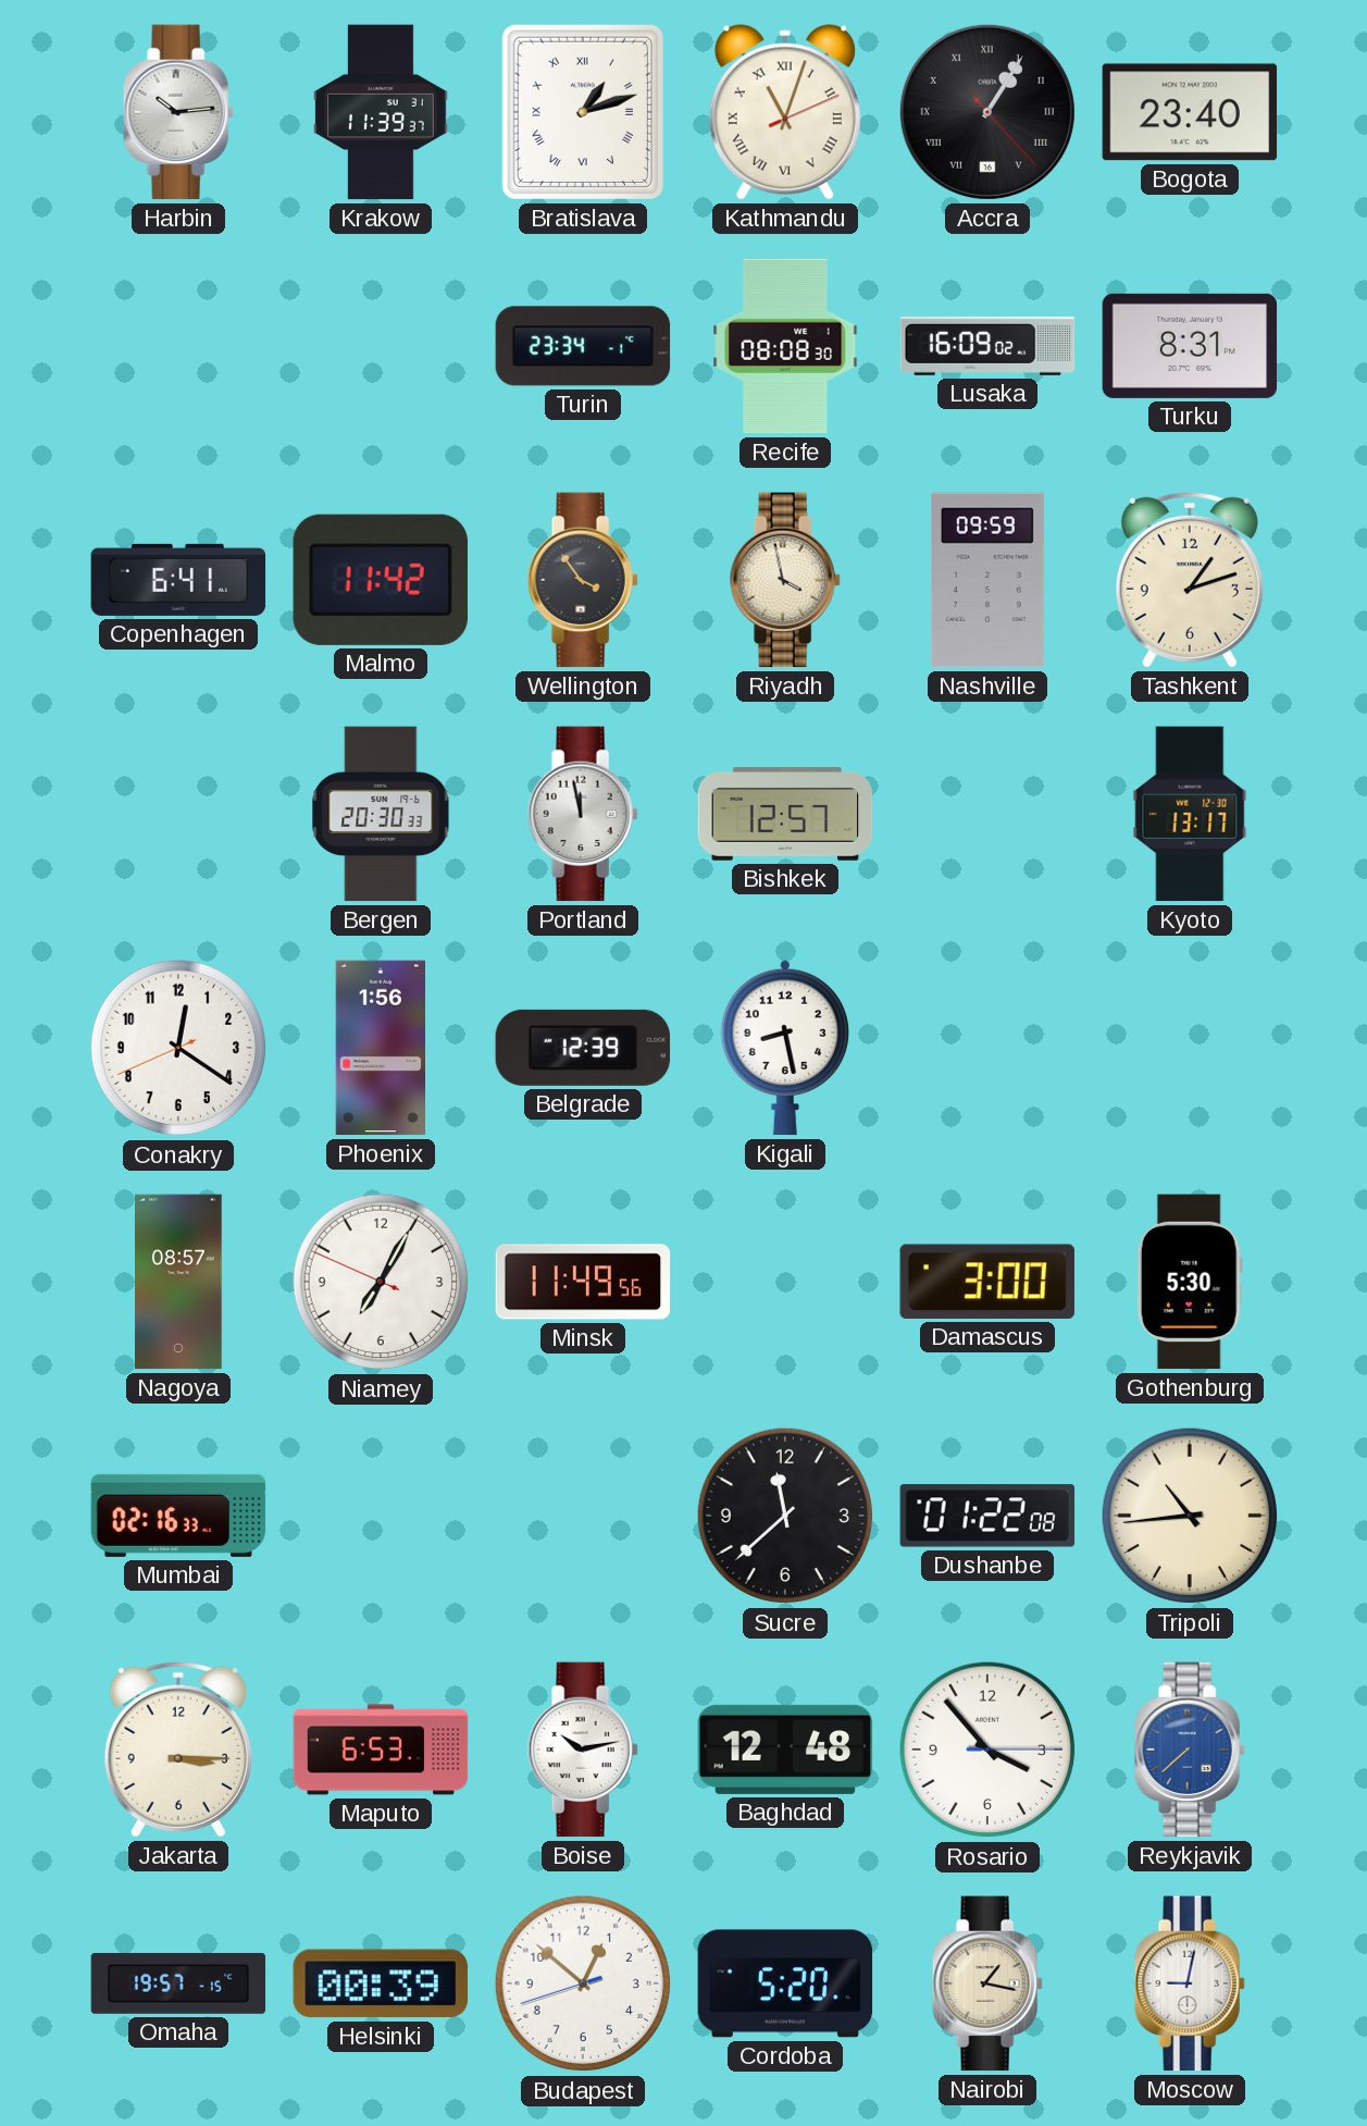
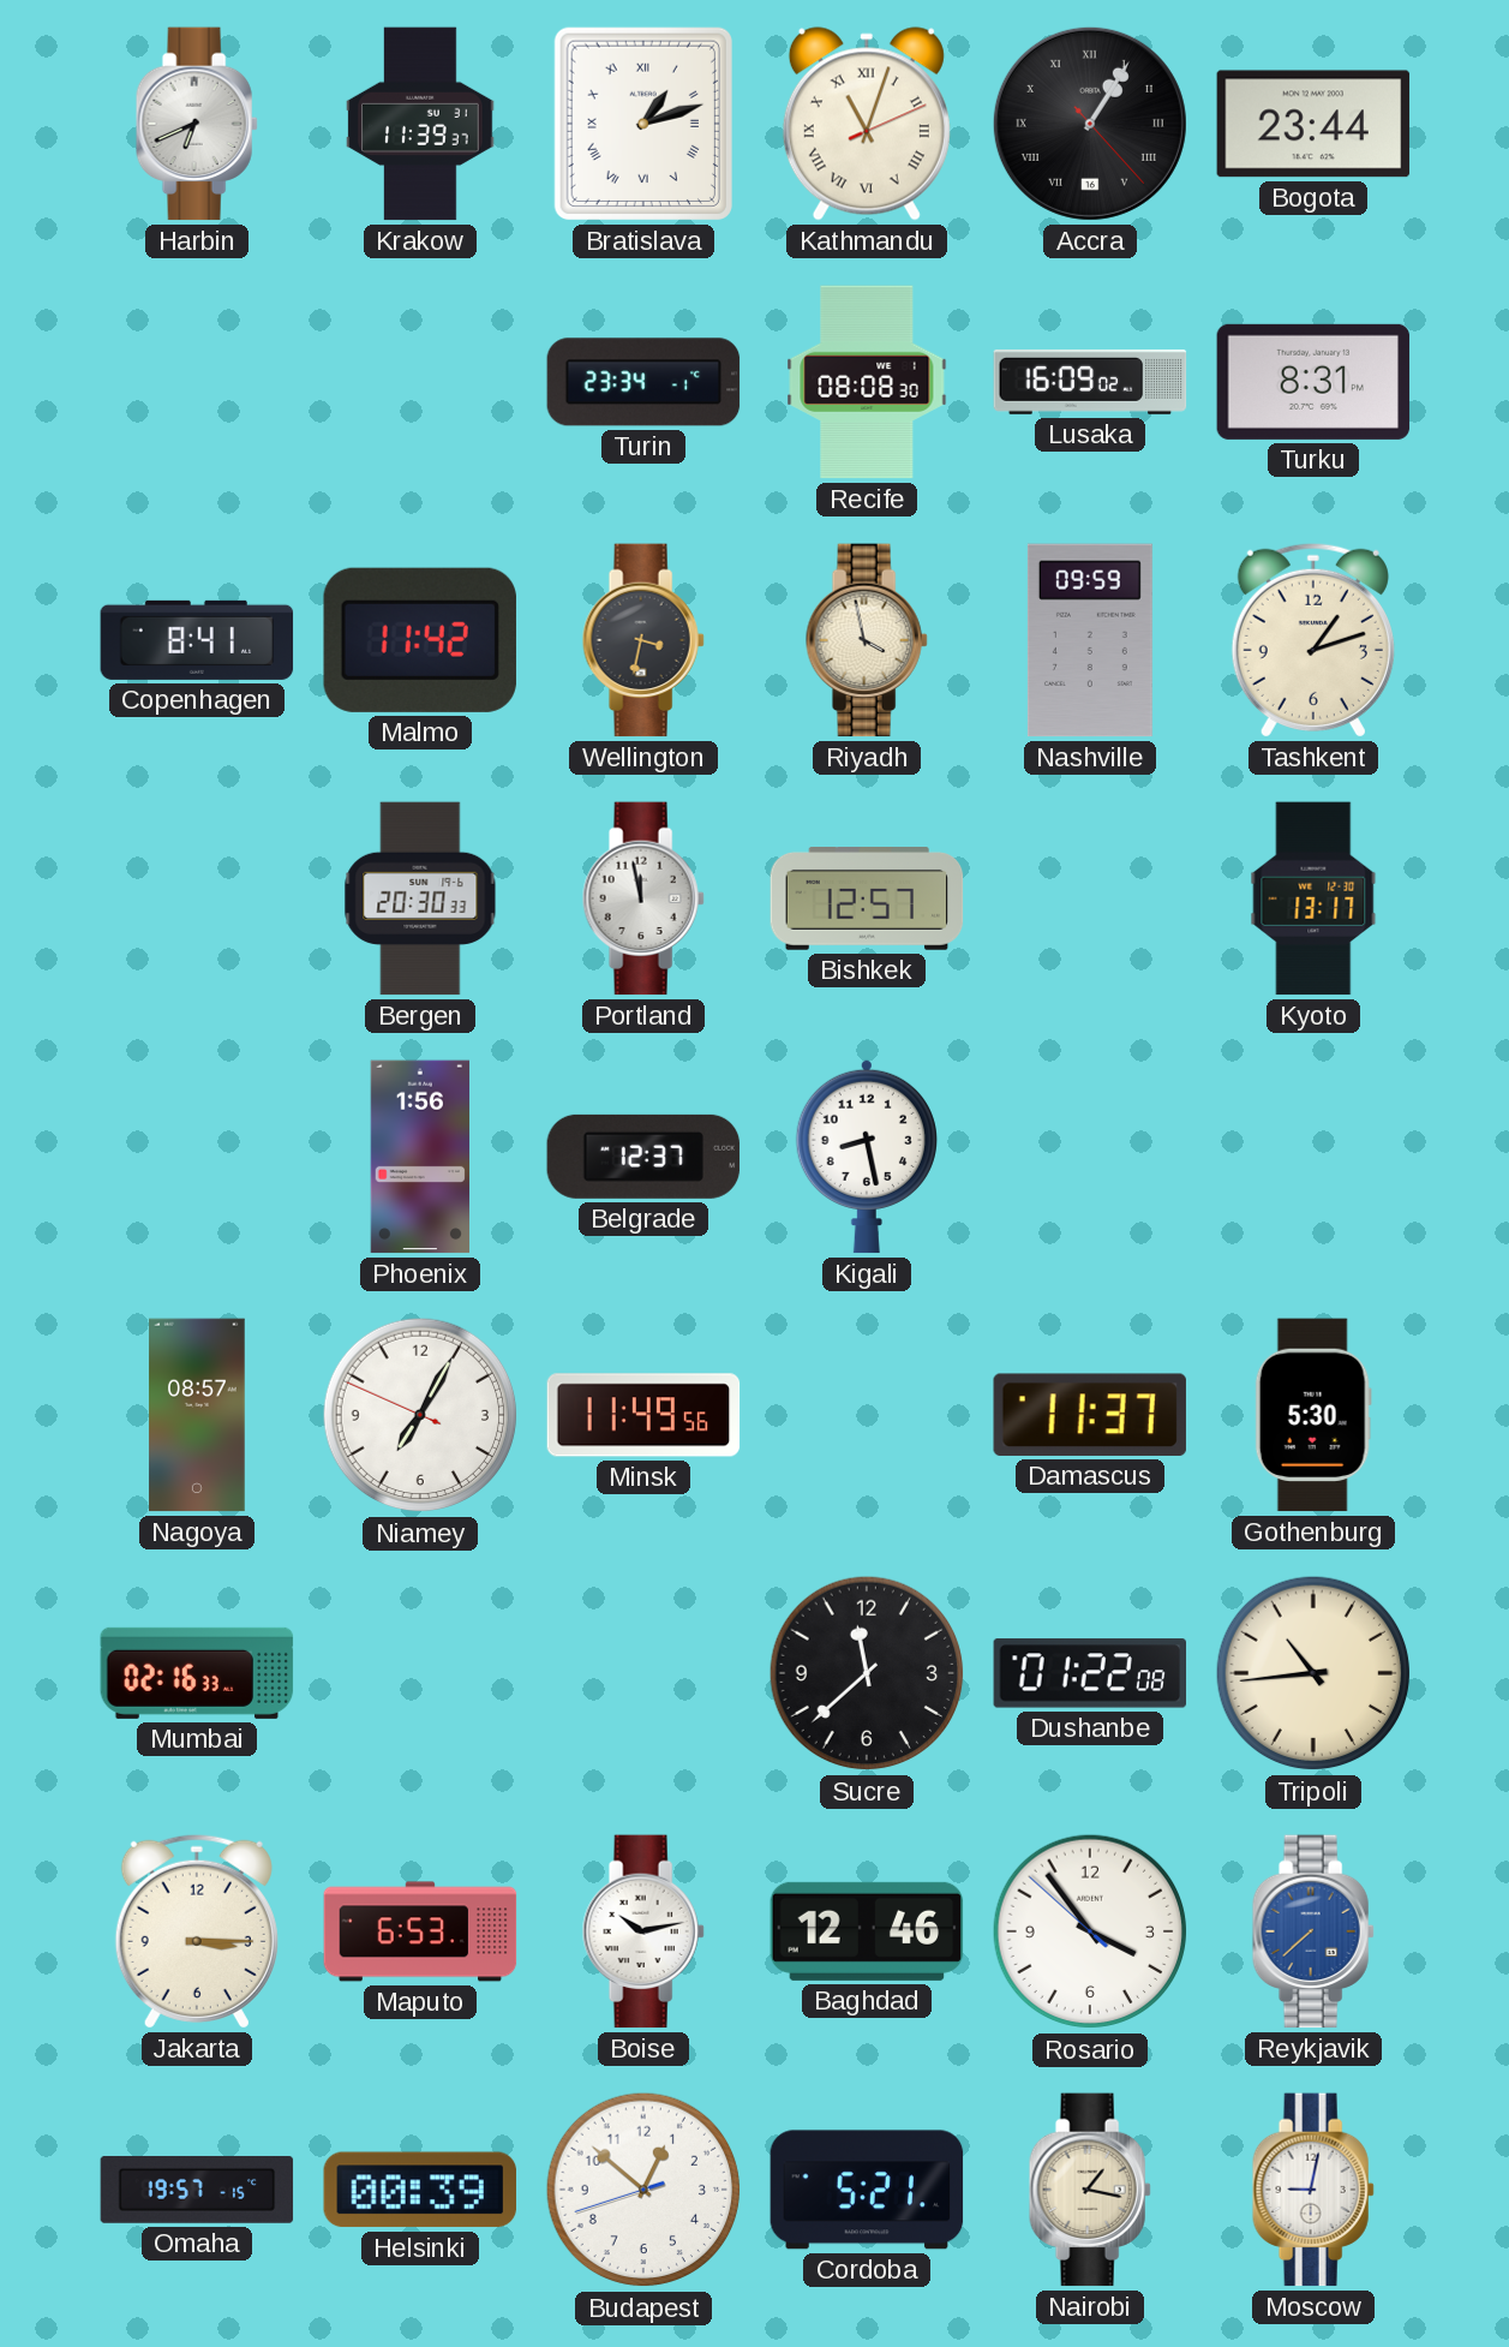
Harbin: 10:14 -> 6:41
Bogota: 23:40 -> 23:44
Copenhagen: 6:41 -> 8:41
Wellington: 3:54 -> 3:32
Conakry: 12:20 -> none
Belgrade: 12:39 -> 12:37
Damascus: 3:00 -> 11:37
Baghdad: 12:48 -> 12:46
Rosario: 3:53:15 -> 3:53:52
Cordoba: 5:20 -> 5:21
